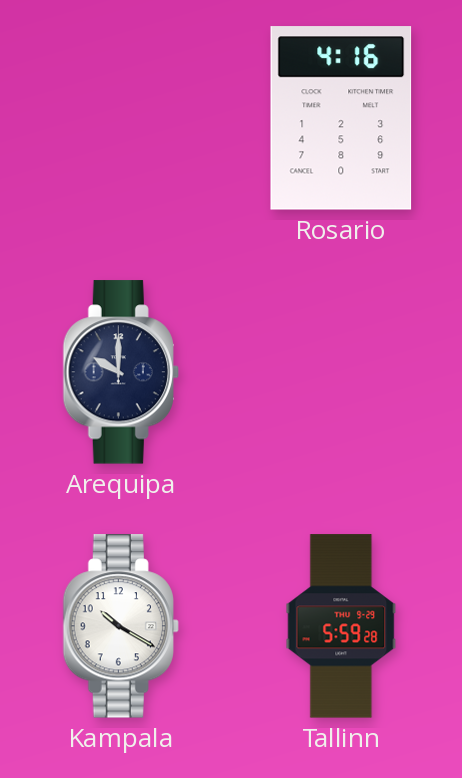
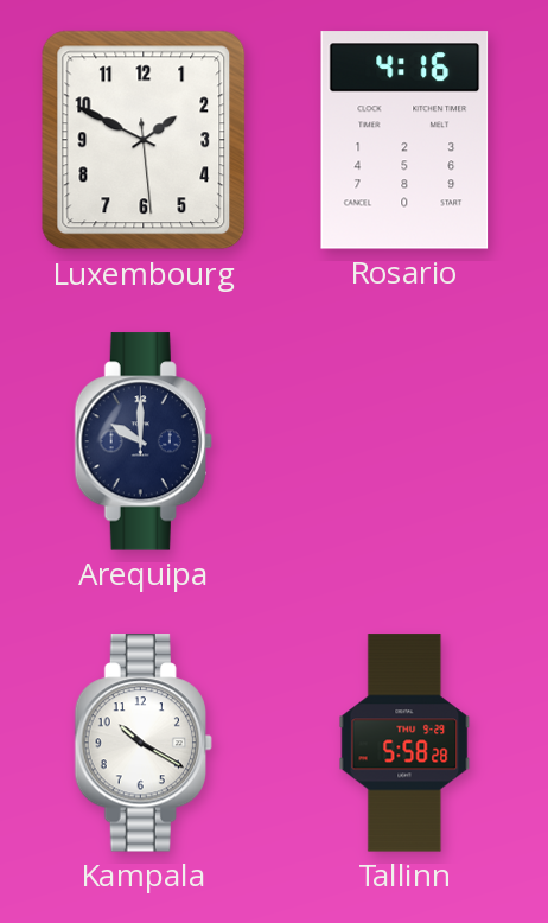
Luxembourg: none -> 1:49
Tallinn: 5:59 -> 5:58
